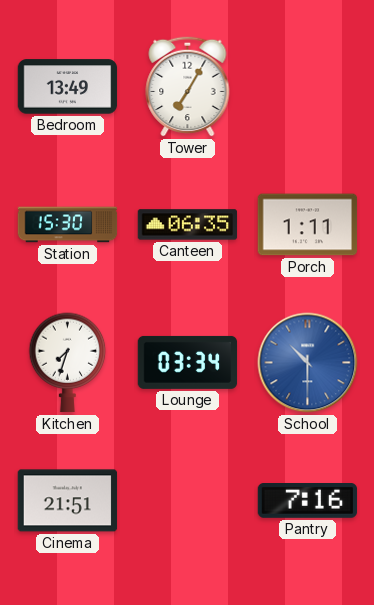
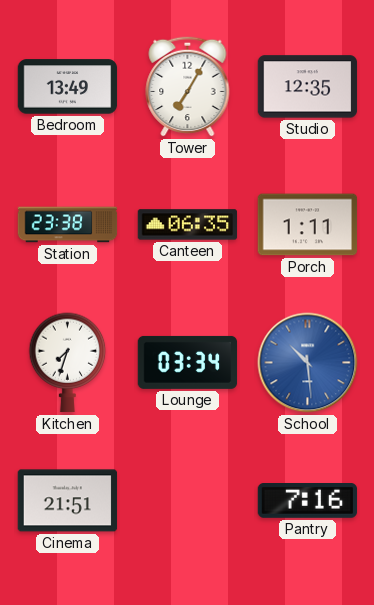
Studio: none -> 12:35
Station: 15:30 -> 23:38
School: 10:30 -> 10:29
